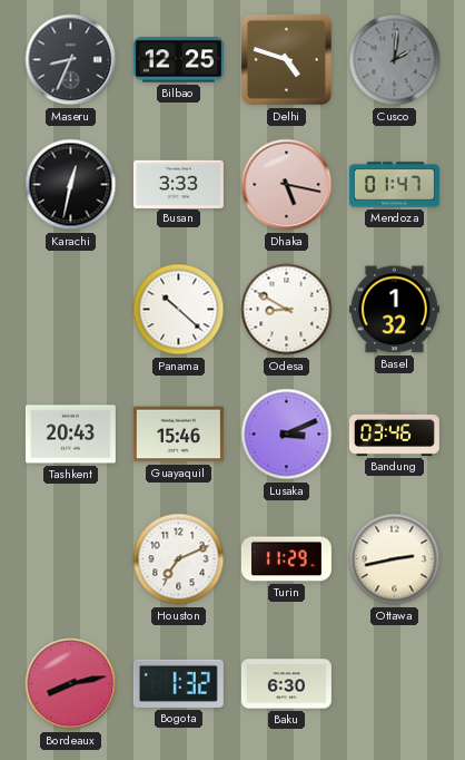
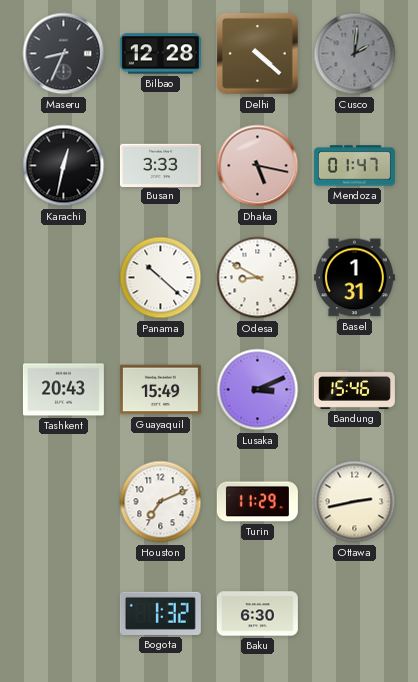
Bilbao: 12:25 -> 12:28
Delhi: 4:48 -> 4:22
Basel: 1:32 -> 1:31
Guayaquil: 15:46 -> 15:49
Bandung: 03:46 -> 15:46
Bordeaux: 8:13 -> none
